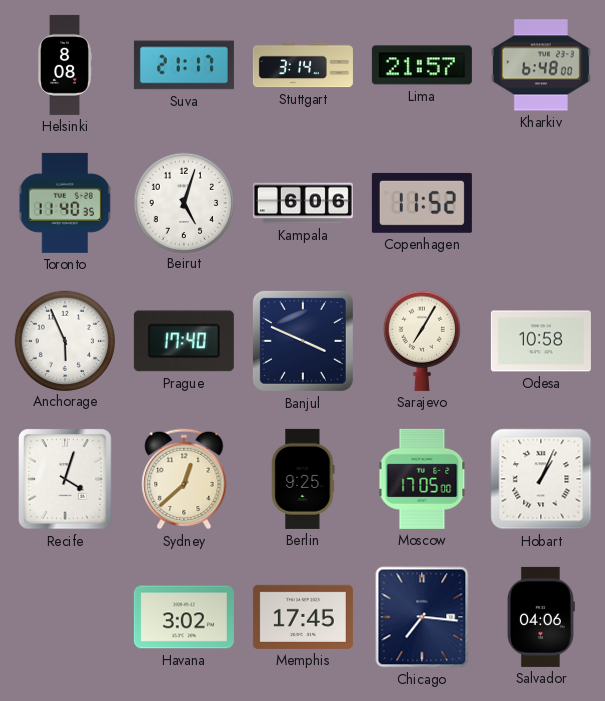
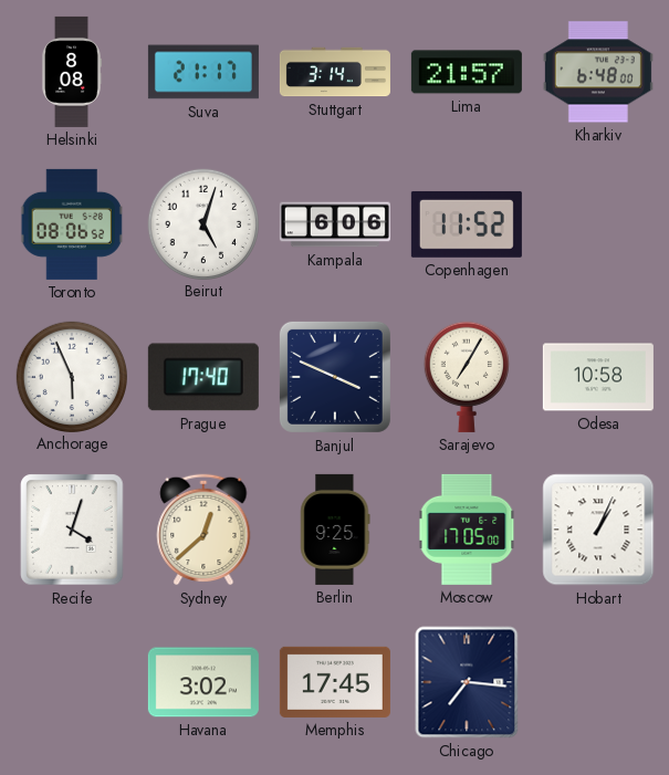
Toronto: 11:40 -> 08:06
Salvador: 04:06 -> none
